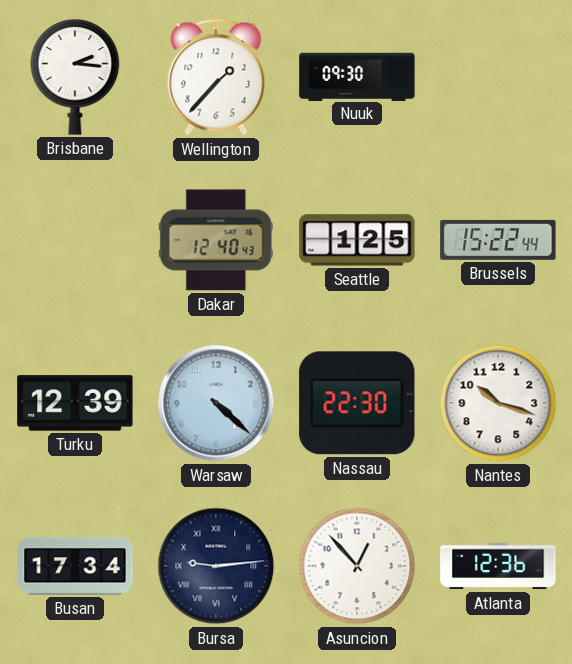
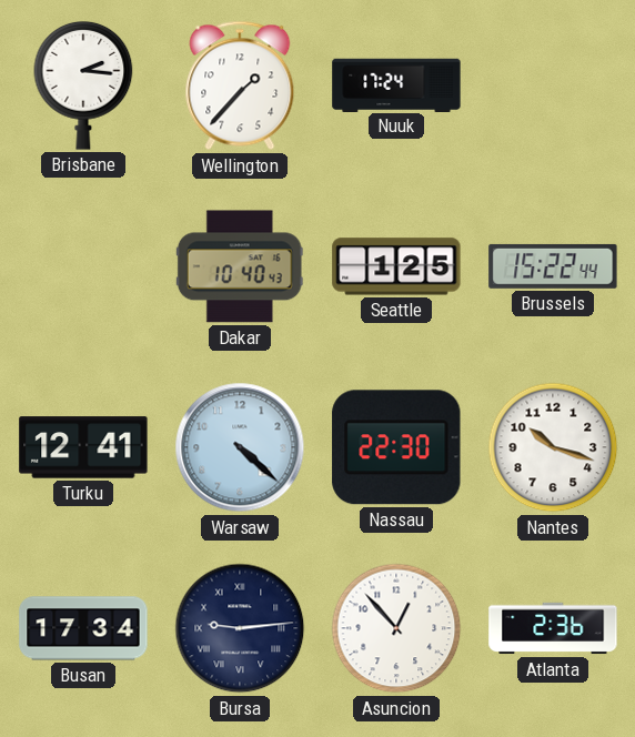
Nuuk: 09:30 -> 17:24
Dakar: 12:40 -> 10:40
Turku: 12:39 -> 12:41
Atlanta: 12:36 -> 2:36
